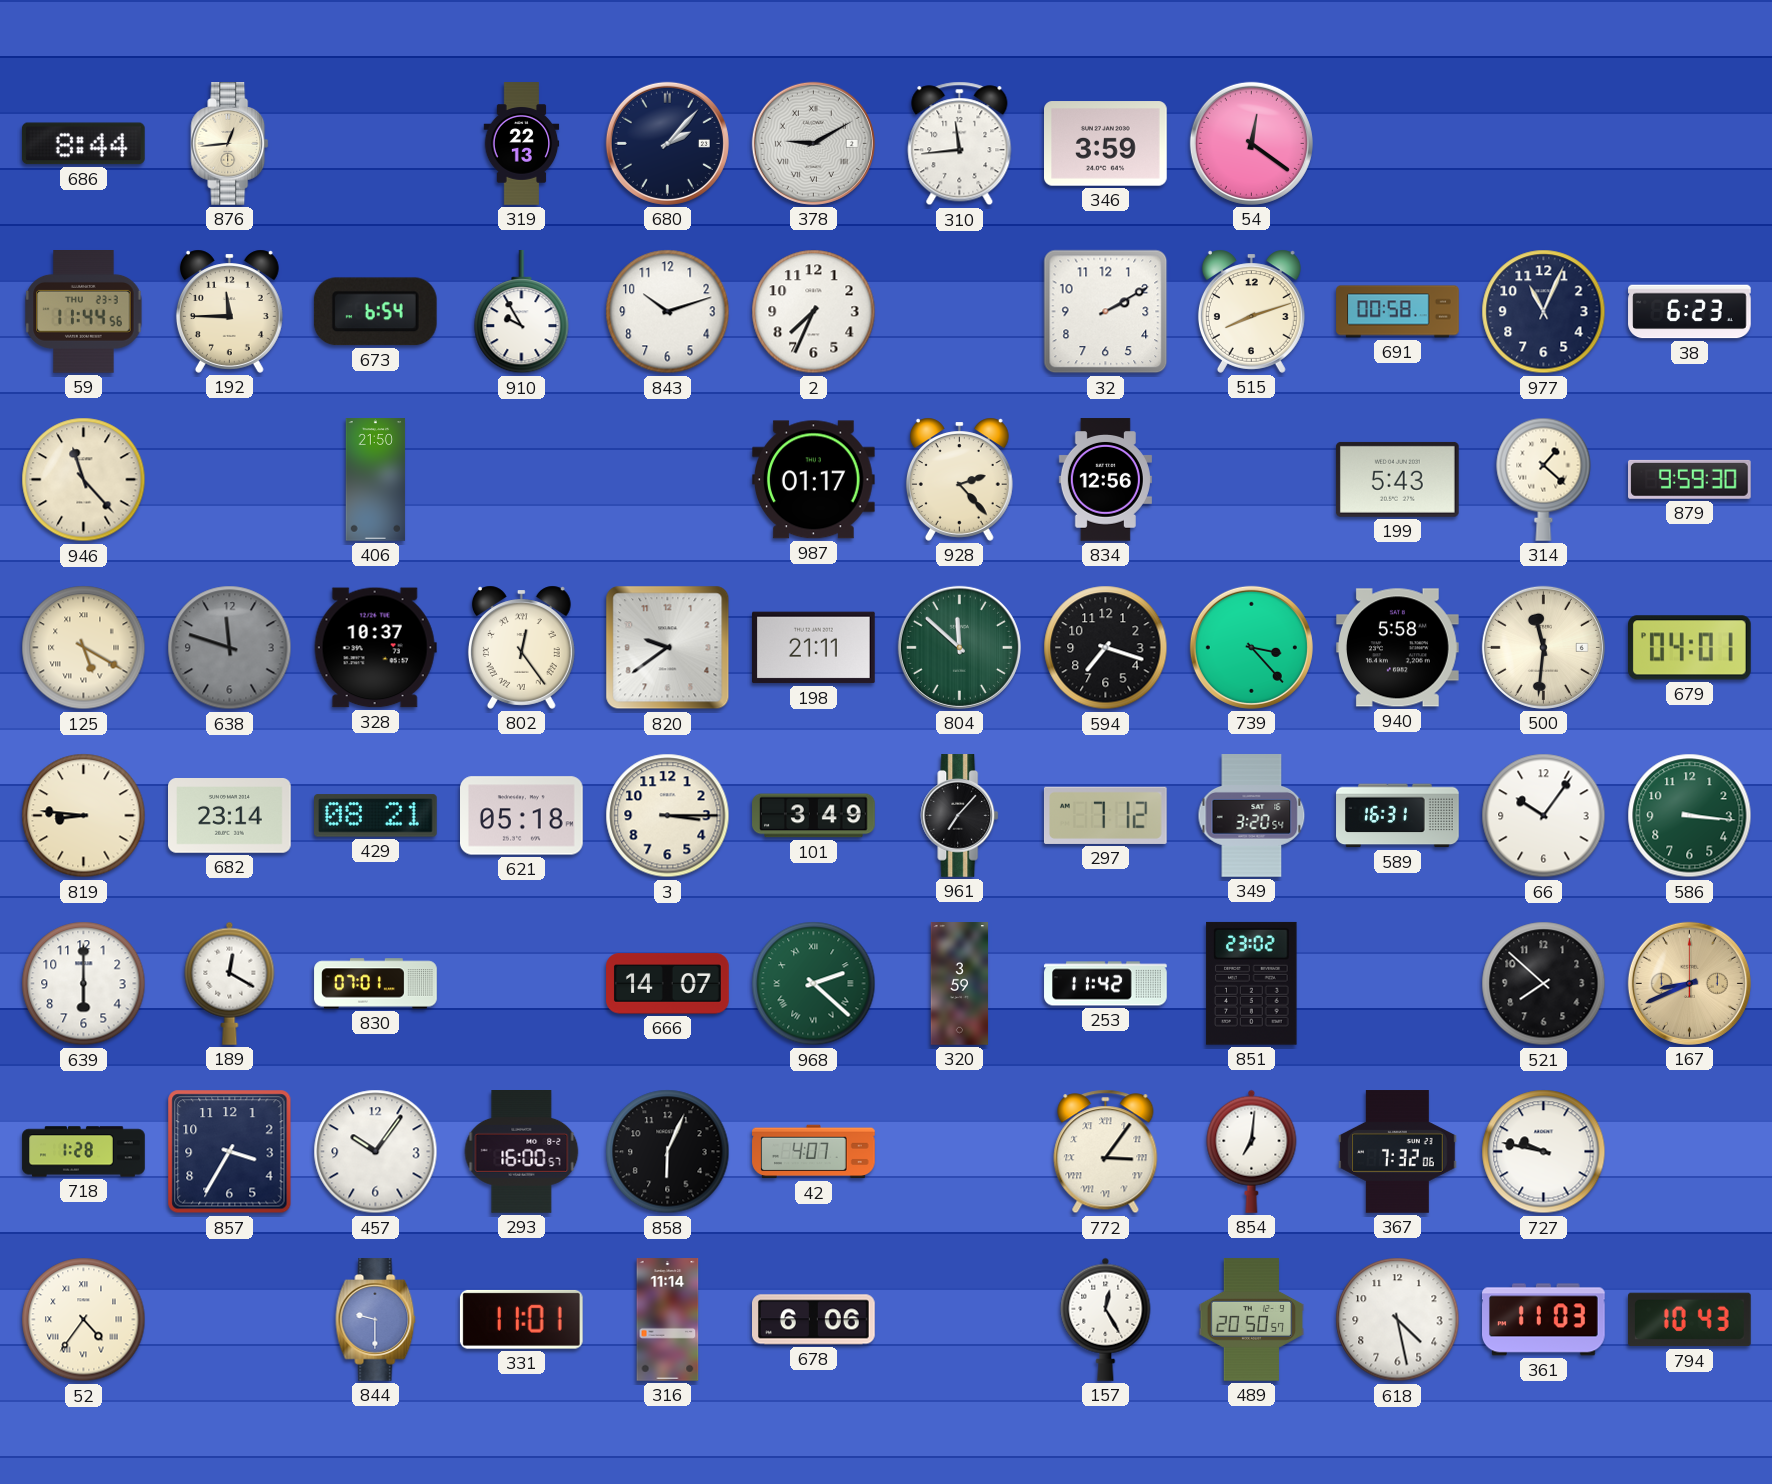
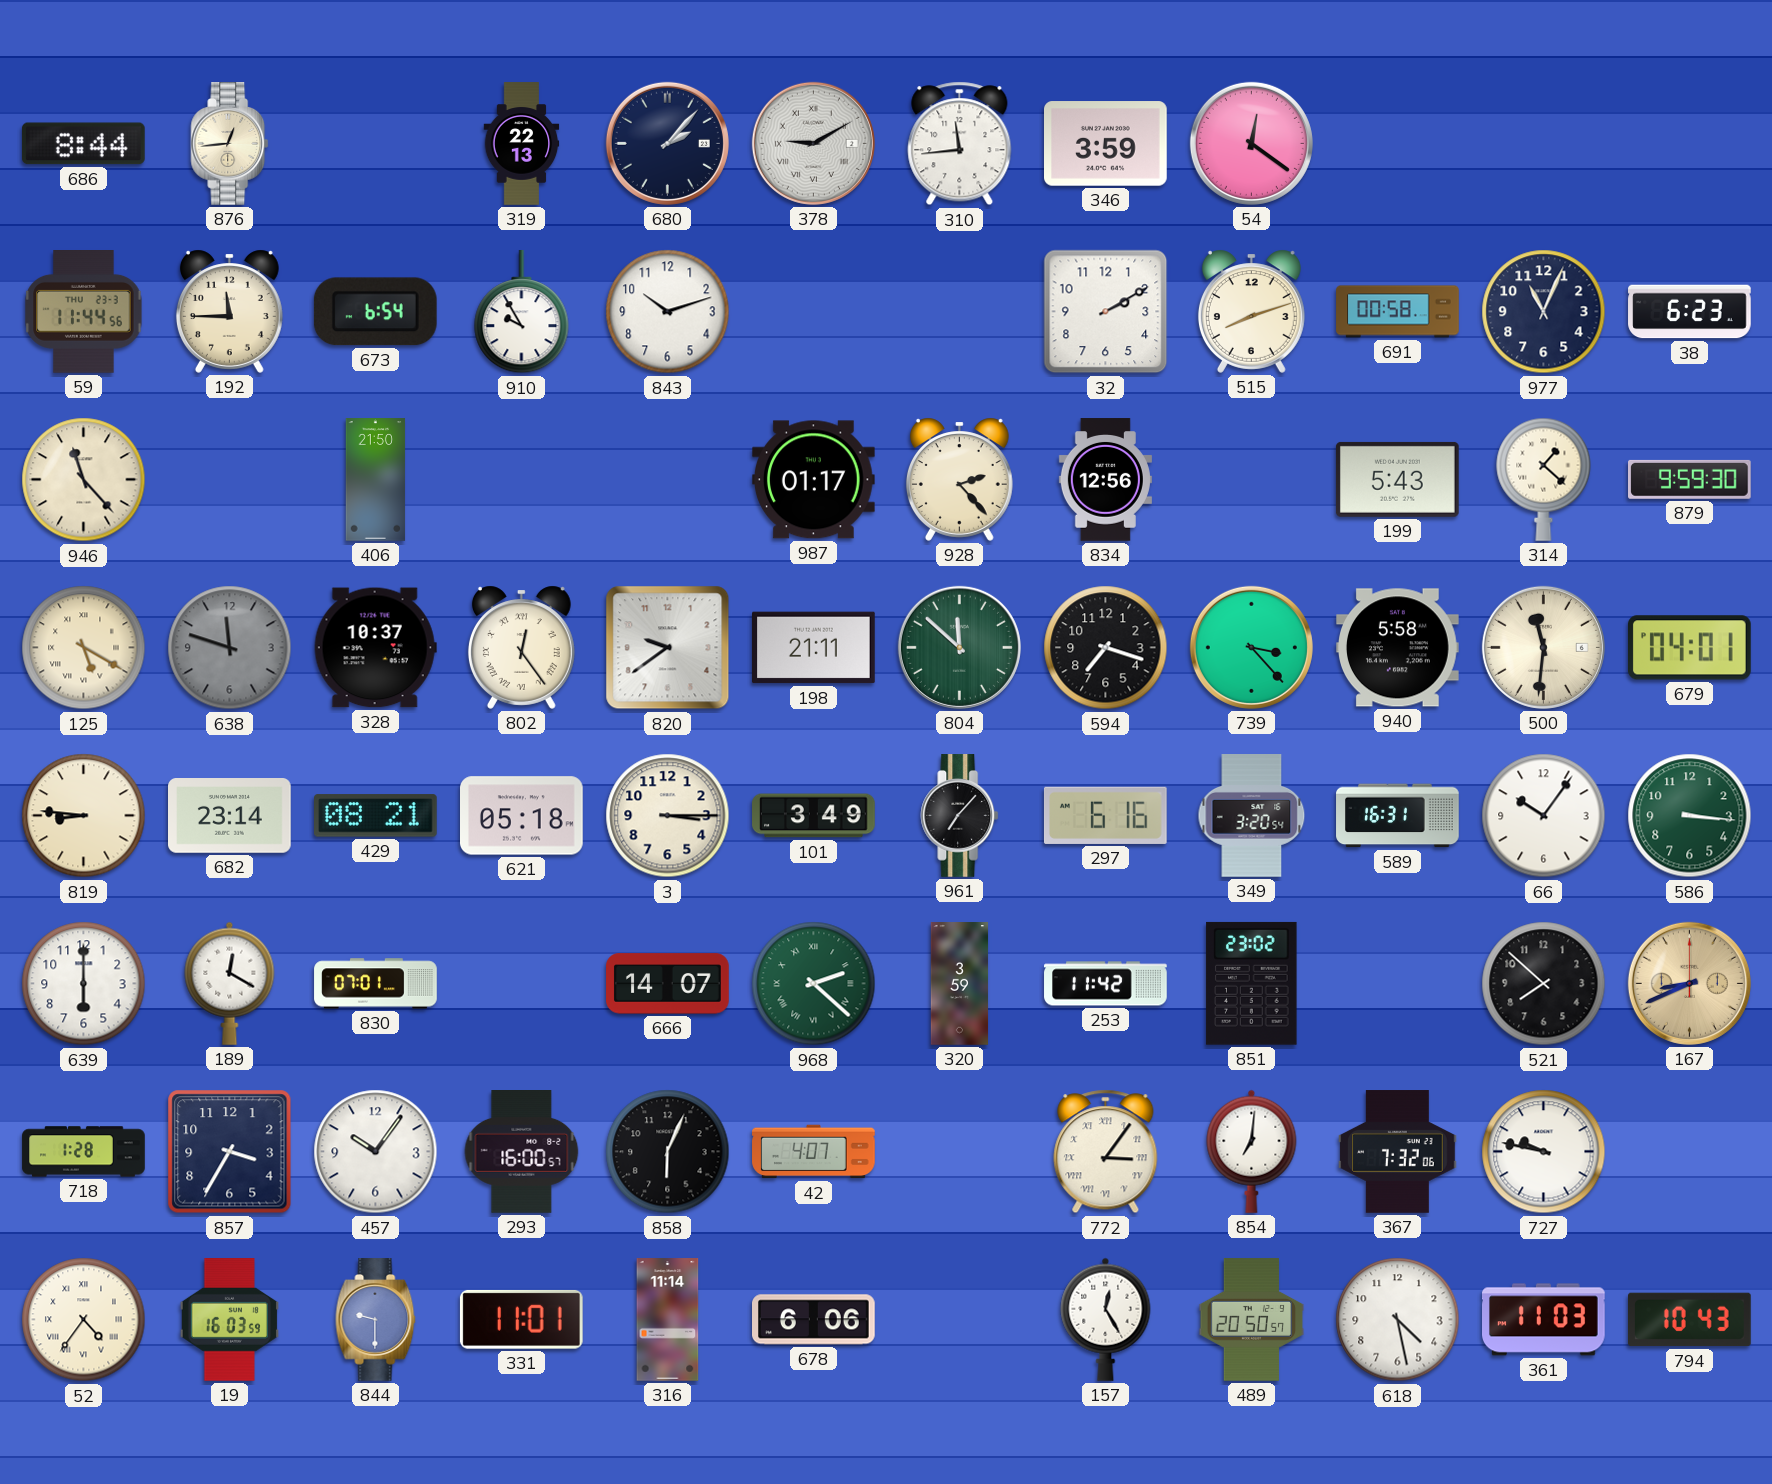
2: 7:34 -> none
297: 7:12 -> 6:16
19: none -> 16:03
